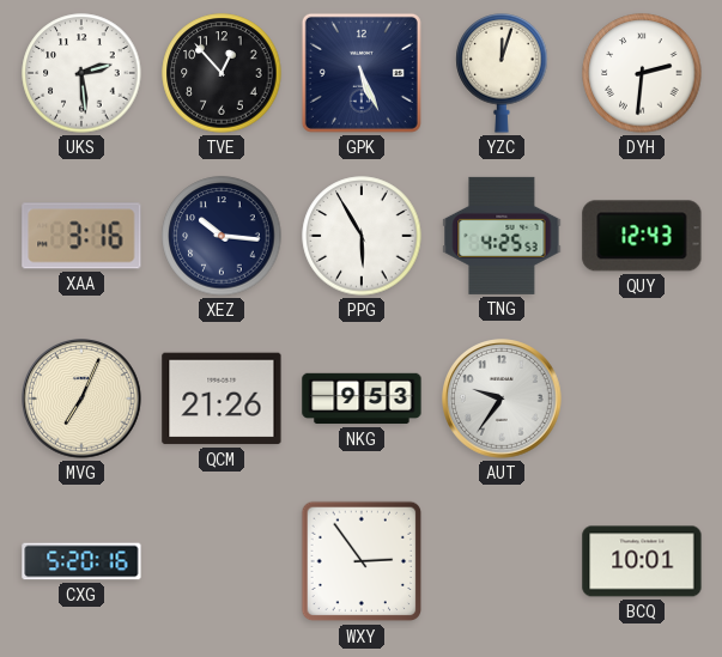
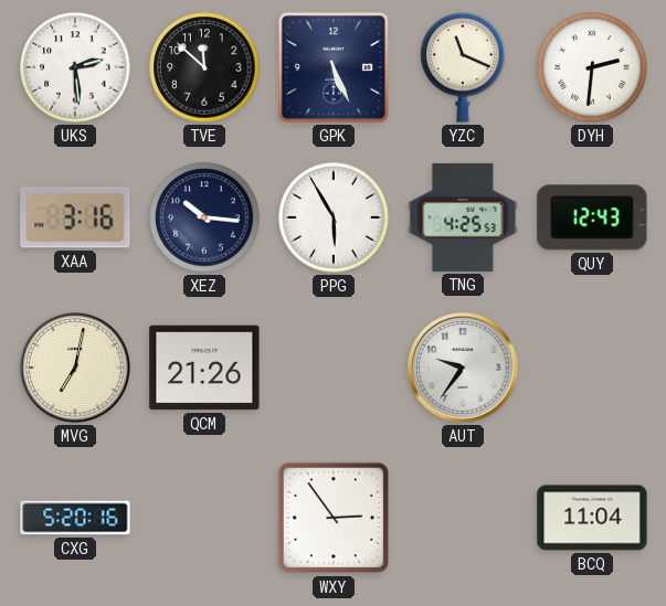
TVE: 12:53 -> 11:52
YZC: 12:03 -> 11:19
MVG: 7:04 -> 7:02
NKG: 9:53 -> none
BCQ: 10:01 -> 11:04
